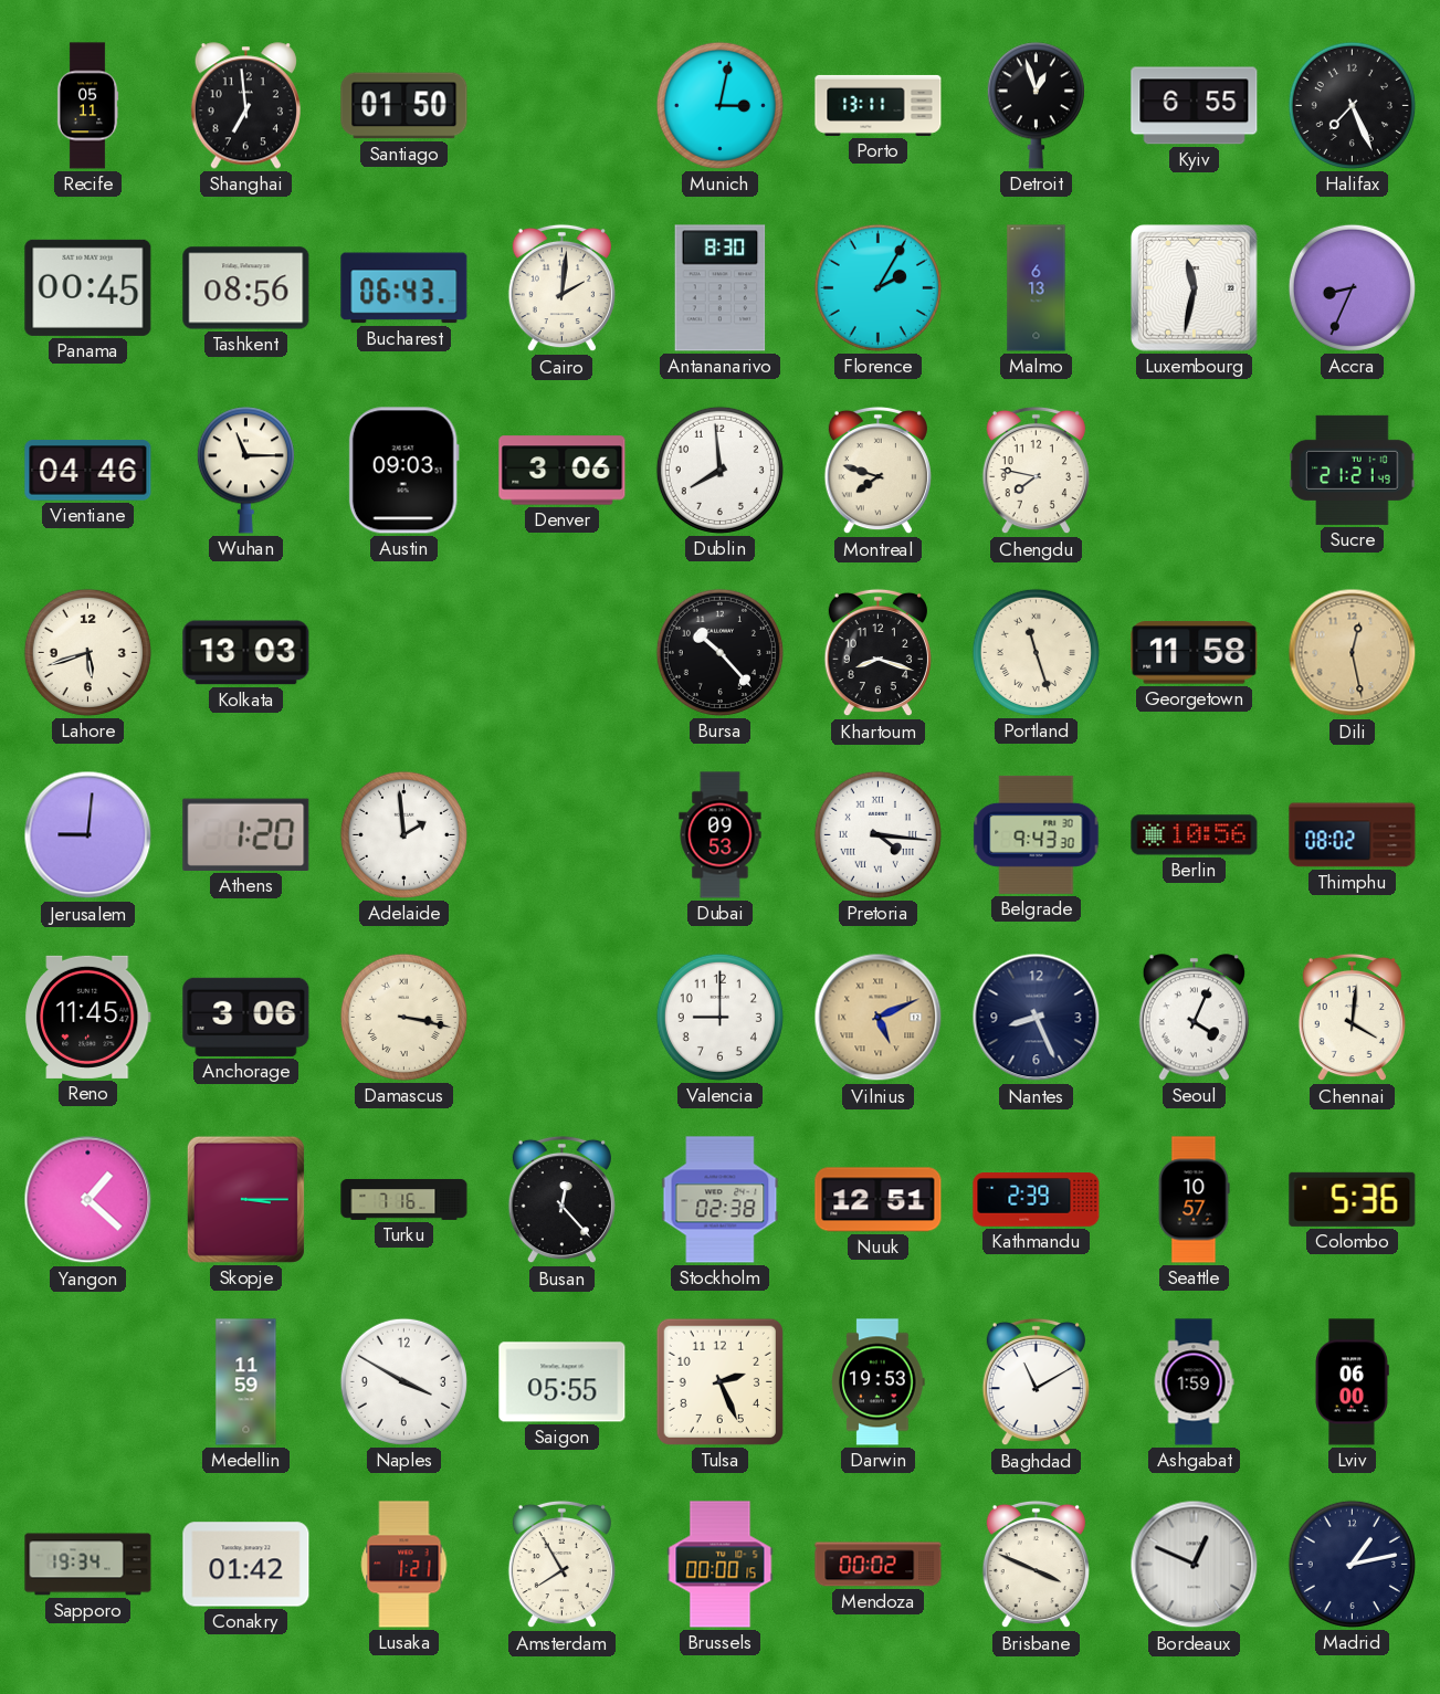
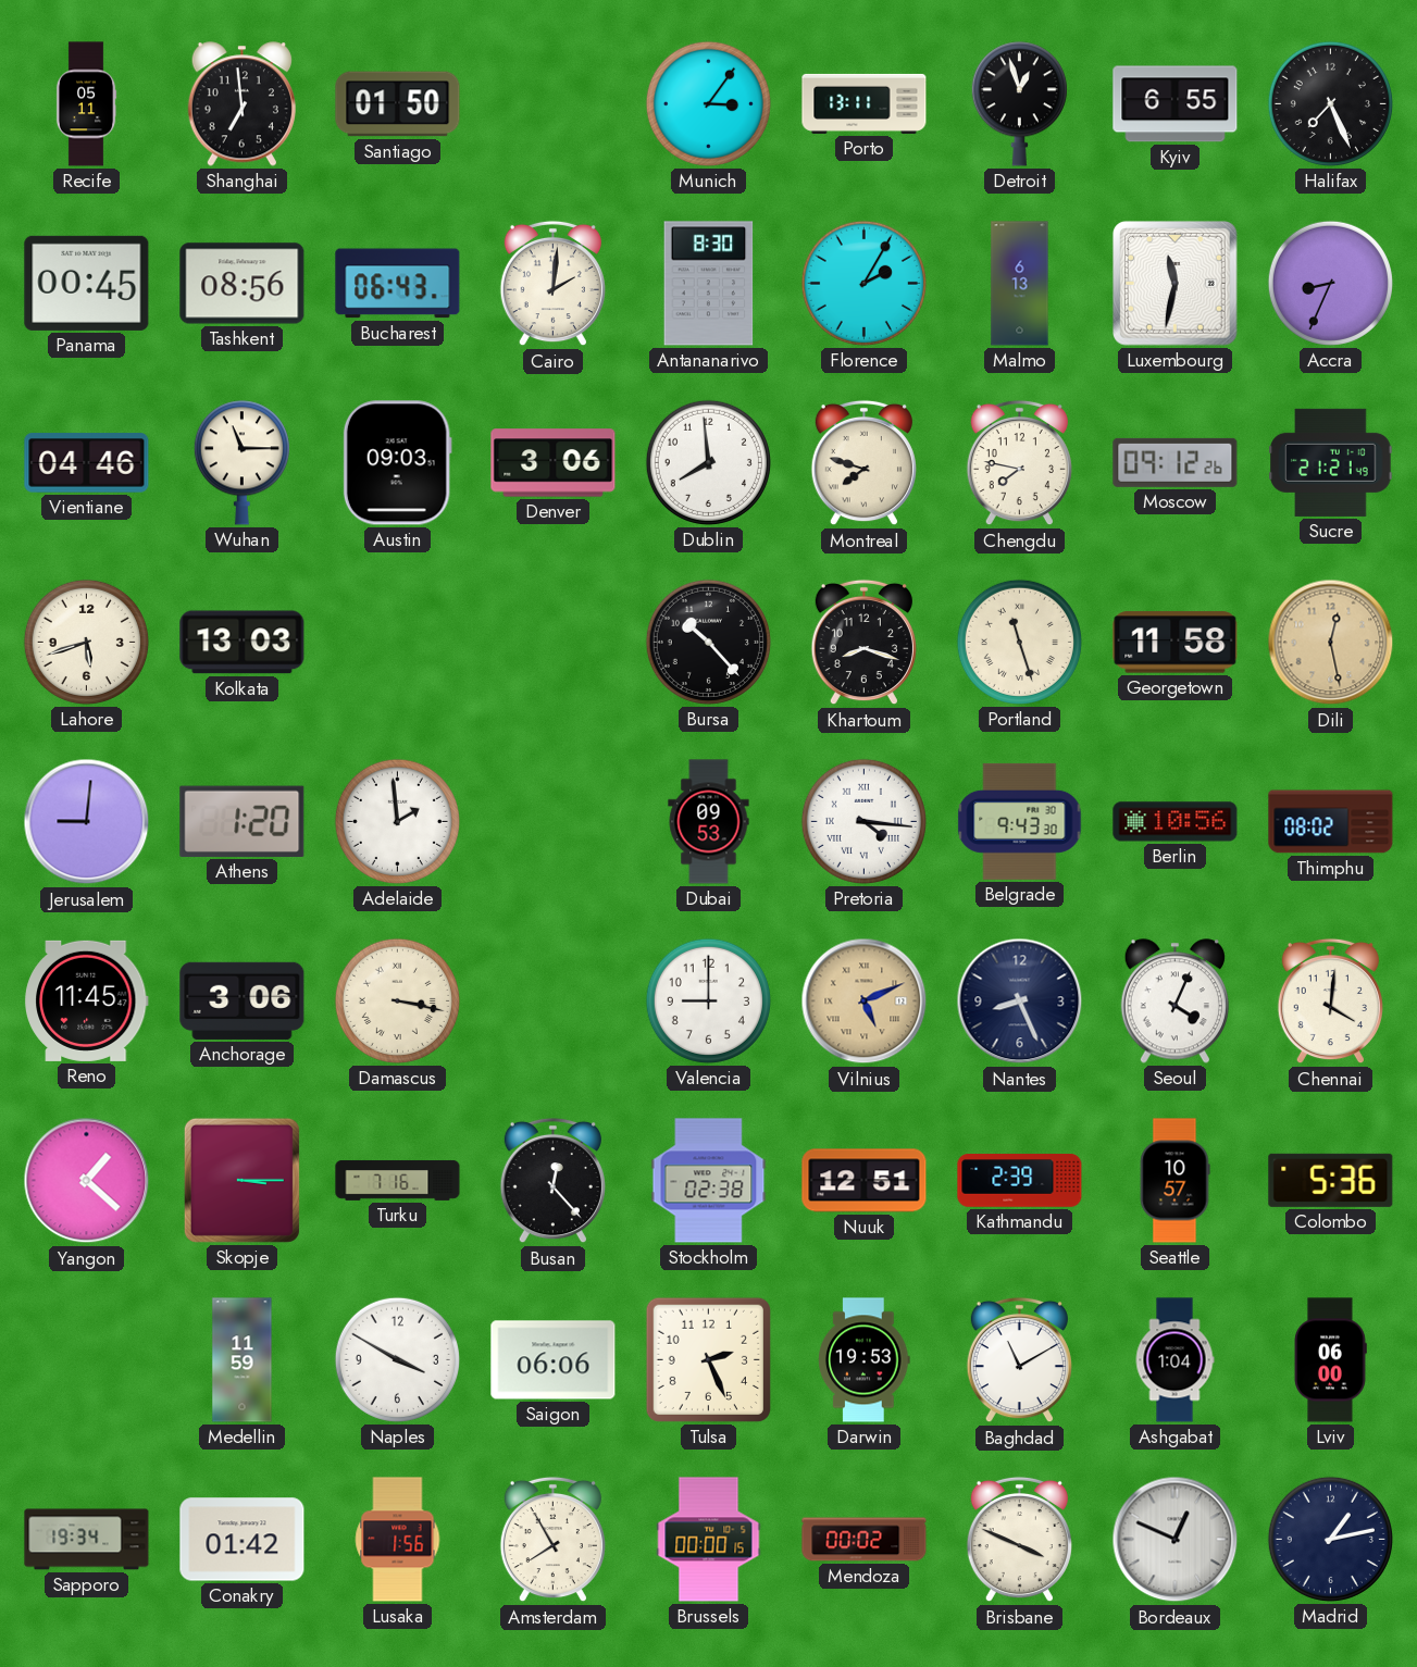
Munich: 3:02 -> 3:06
Moscow: none -> 09:12
Saigon: 05:55 -> 06:06
Ashgabat: 1:59 -> 1:04
Lusaka: 1:21 -> 1:56
